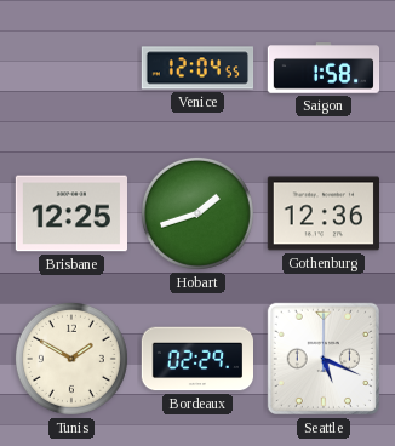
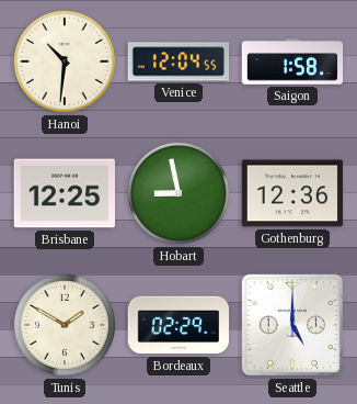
Hanoi: none -> 10:31
Hobart: 1:42 -> 8:58
Seattle: 5:19 -> 5:00
